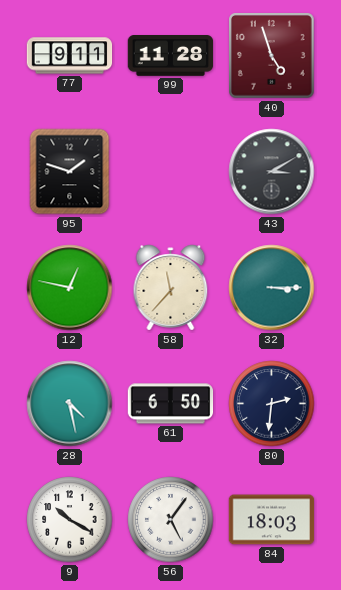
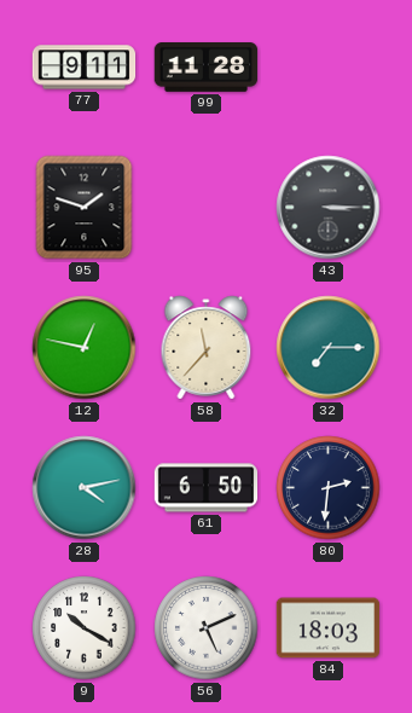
40: 4:57 -> none
43: 3:10 -> 3:15
32: 3:15 -> 7:15
28: 4:28 -> 4:13
56: 5:06 -> 5:11
